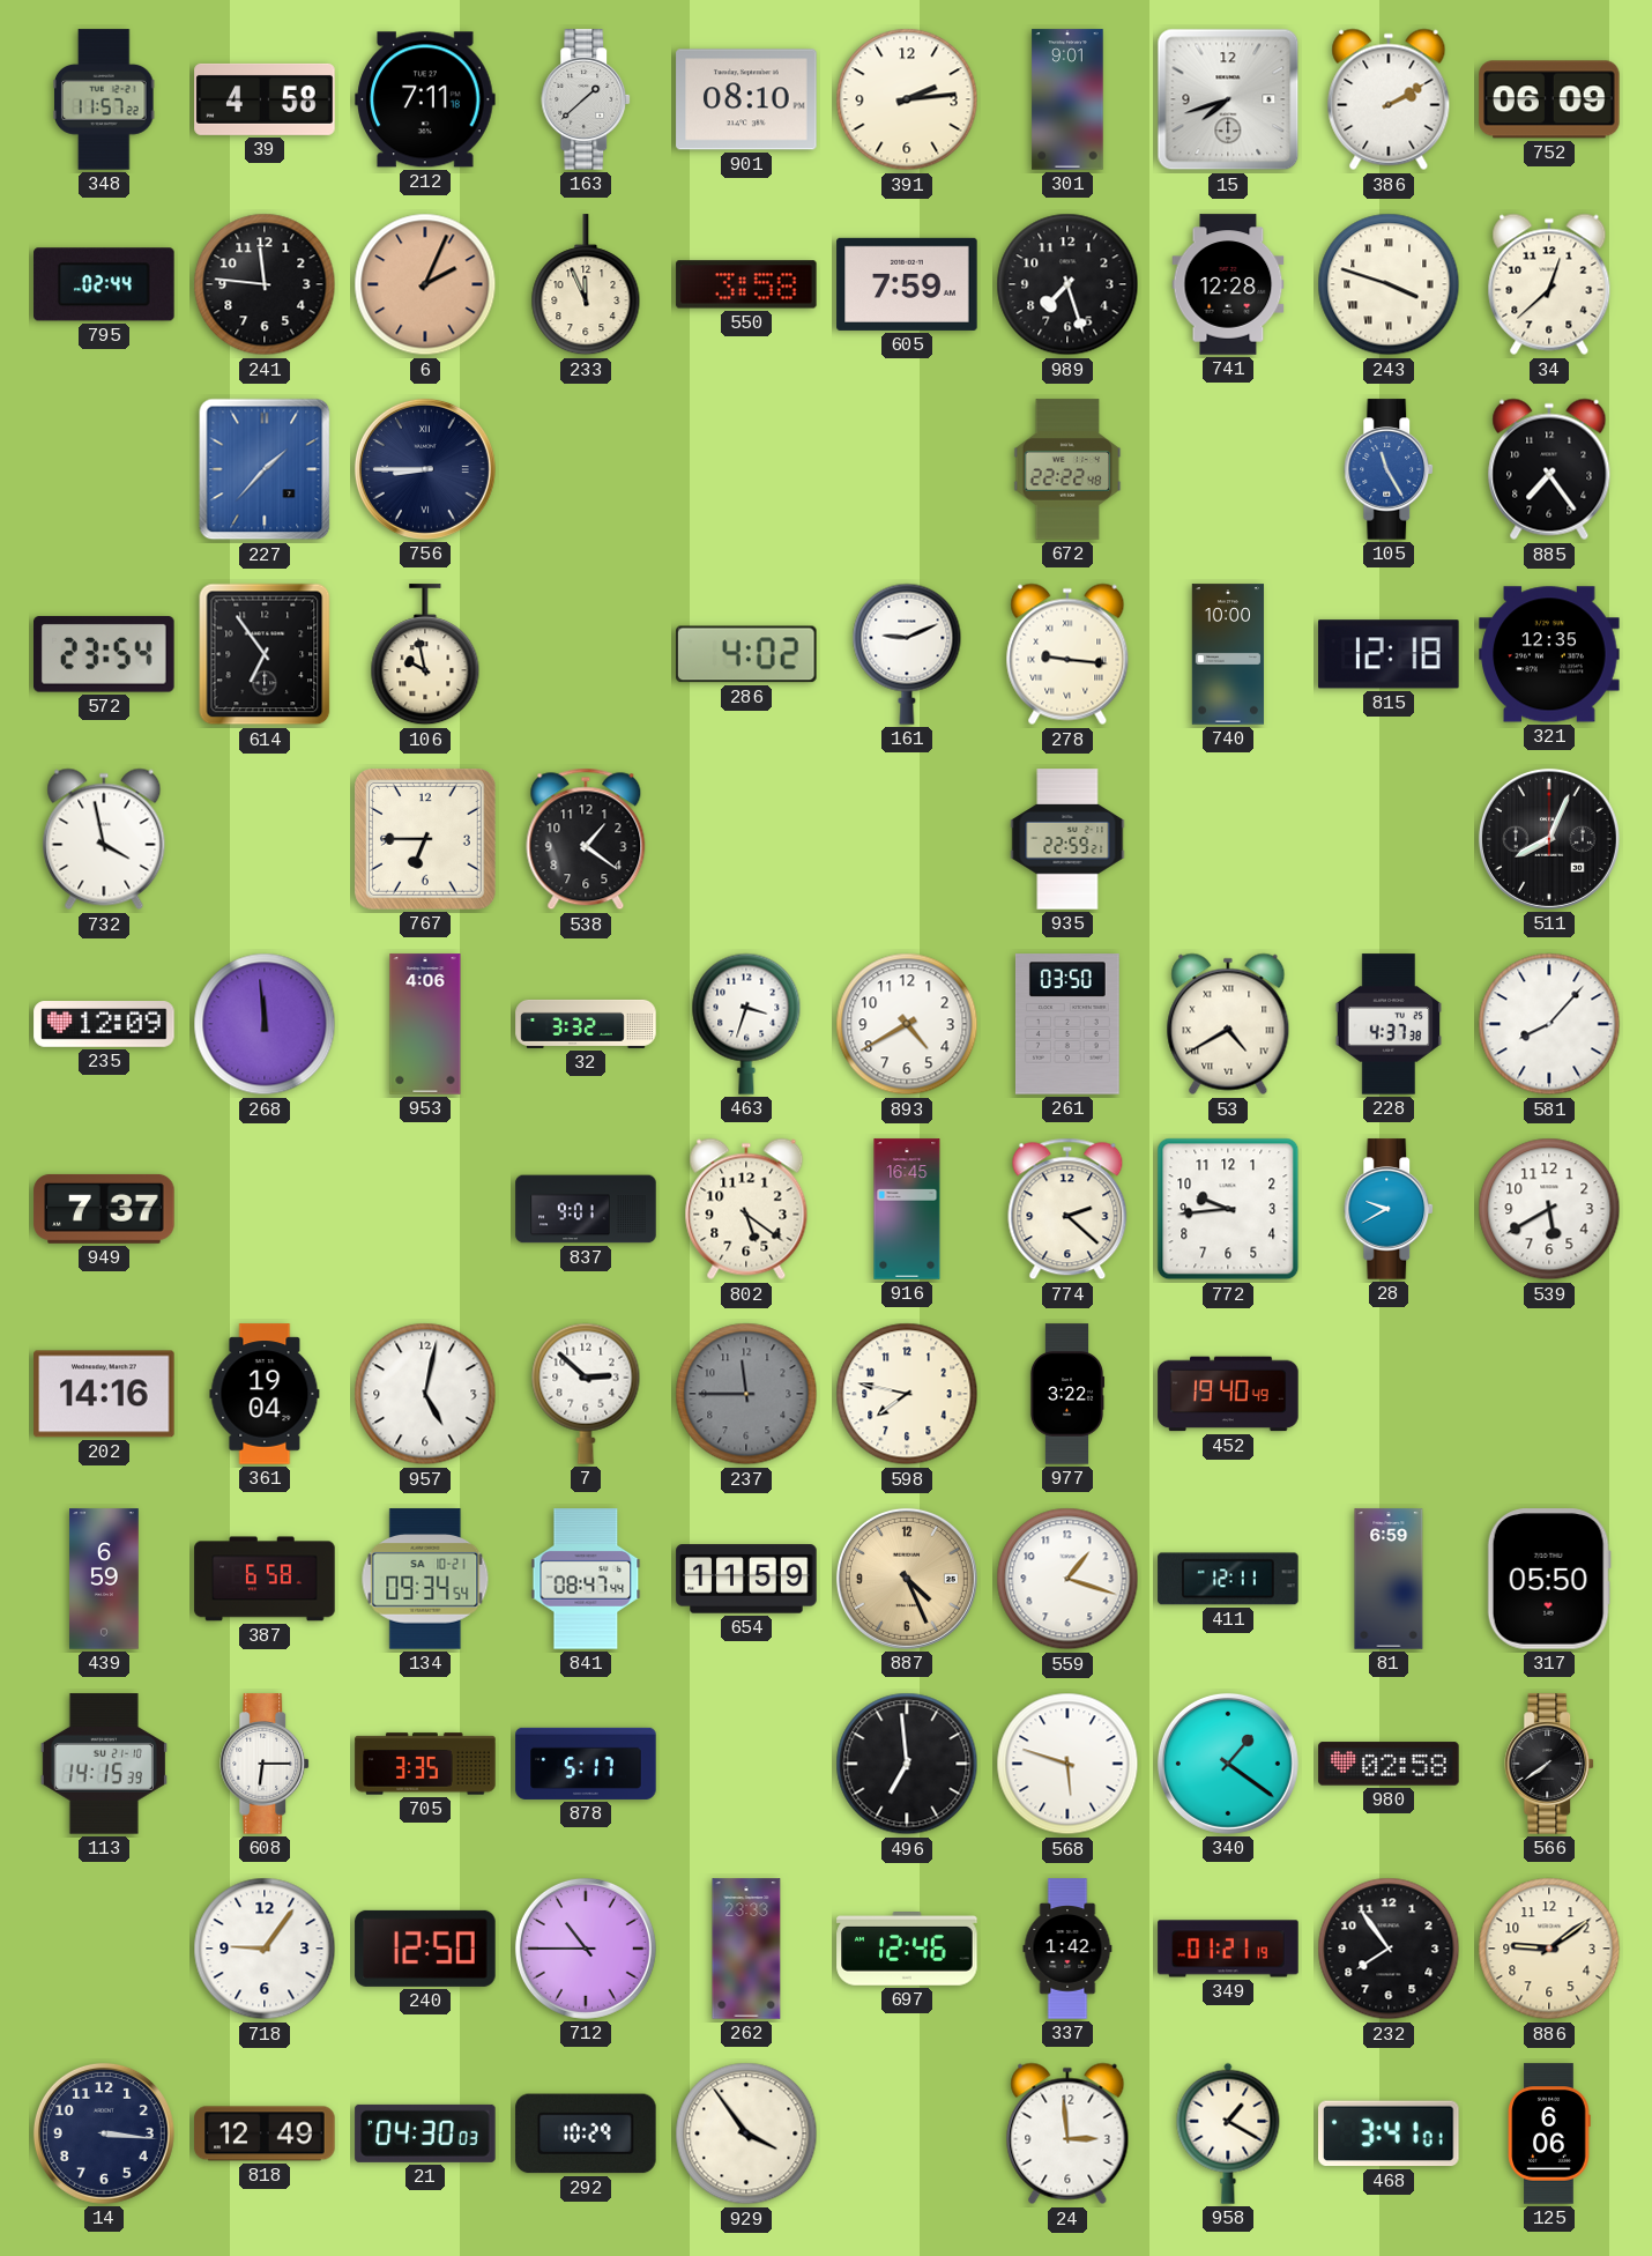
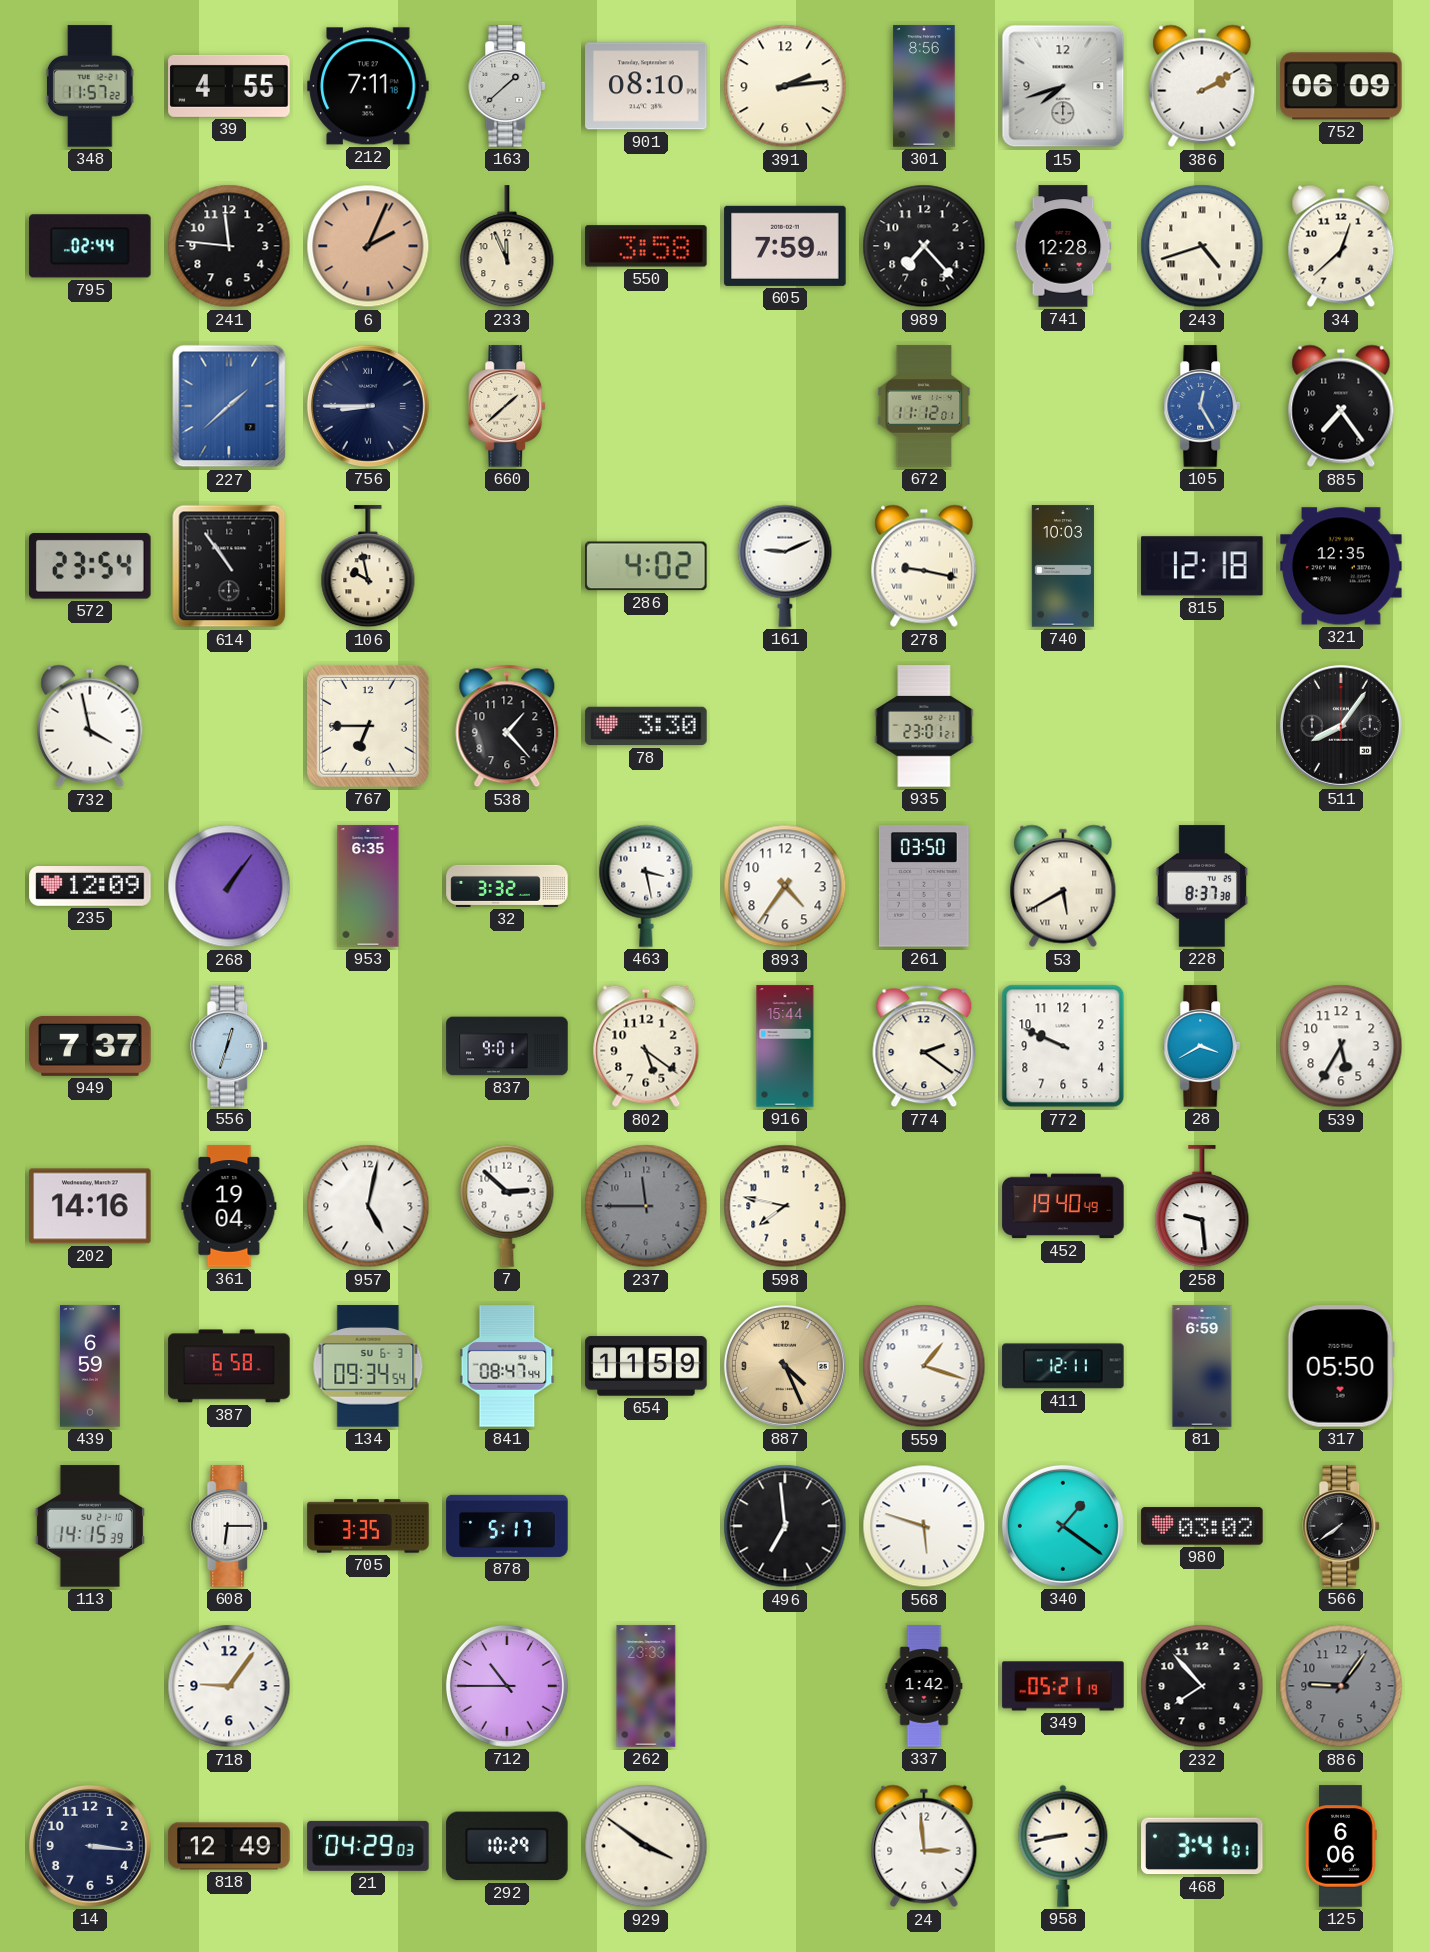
39: 4:58 -> 4:55
301: 9:01 -> 8:56
989: 7:27 -> 7:23
243: 3:48 -> 4:42
227: 1:37 -> 1:38
660: none -> 1:38
672: 22:22 -> 11:12
105: 11:25 -> 12:25
614: 6:54 -> 10:54
278: 9:16 -> 9:17
740: 10:00 -> 10:03
538: 1:21 -> 1:23
78: none -> 3:30
935: 22:59 -> 23:01
511: 8:04 -> 8:06
268: 11:59 -> 1:06
953: 4:06 -> 6:35
463: 3:33 -> 3:28
893: 4:40 -> 4:36
53: 4:40 -> 5:40
228: 4:37 -> 8:37
581: 8:07 -> none
556: none -> 12:33
916: 16:45 -> 15:44
774: 2:22 -> 2:21
772: 9:44 -> 9:49
28: 9:40 -> 3:40
539: 5:40 -> 5:35
977: 3:22 -> none
258: none -> 9:29
134 date: SA 10-21 -> SU 6-3
980: 02:58 -> 03:02
240: 12:50 -> none
697: 12:46 -> none
349: 01:21 -> 05:21
232: 7:54 -> 7:53
886: 9:09 -> 9:06
886 dial: cream -> grey
21: 04:30 -> 04:29
929: 3:54 -> 3:51
958: 1:20 -> 8:43
